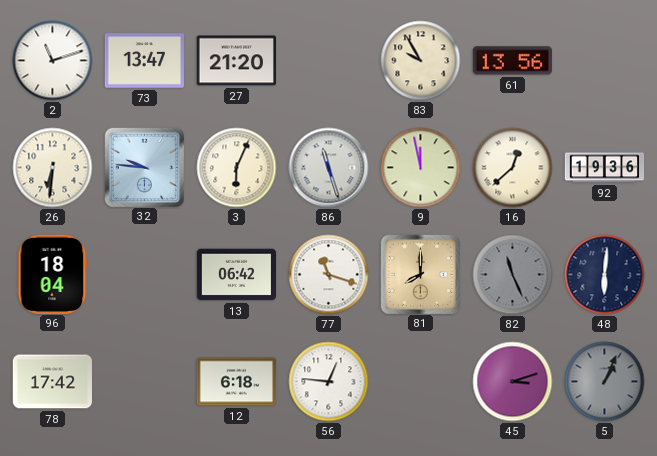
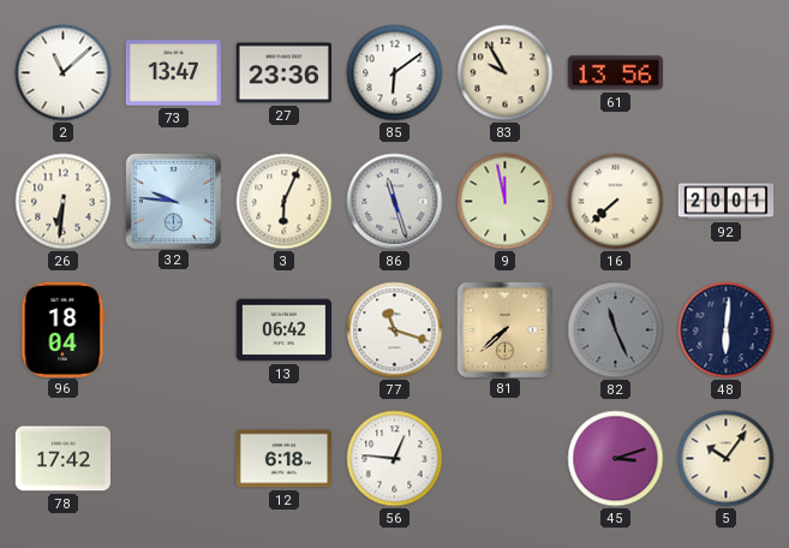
2: 11:12 -> 11:08
27: 21:20 -> 23:36
85: none -> 6:09
16: 12:38 -> 7:38
92: 19:36 -> 20:01
81: 8:00 -> 7:38
5: 1:04 -> 10:06
5 dial: grey -> cream
